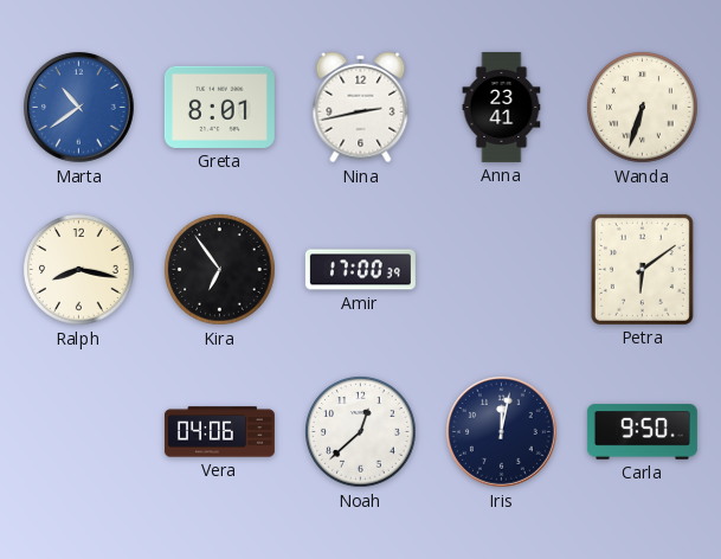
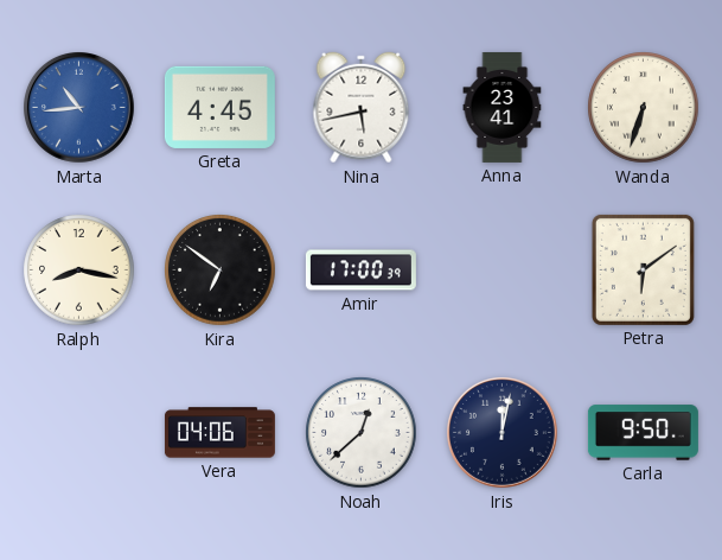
Marta: 10:39 -> 10:44
Greta: 8:01 -> 4:45
Nina: 2:43 -> 5:43
Kira: 6:54 -> 6:51
